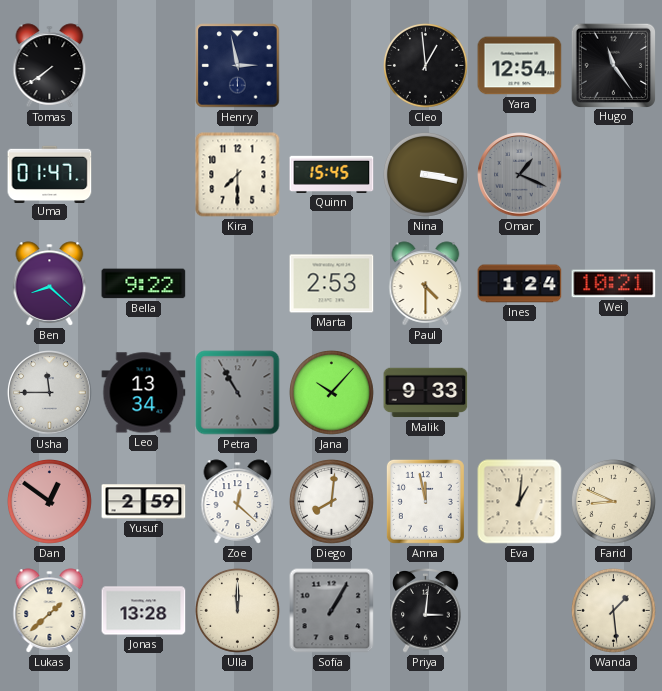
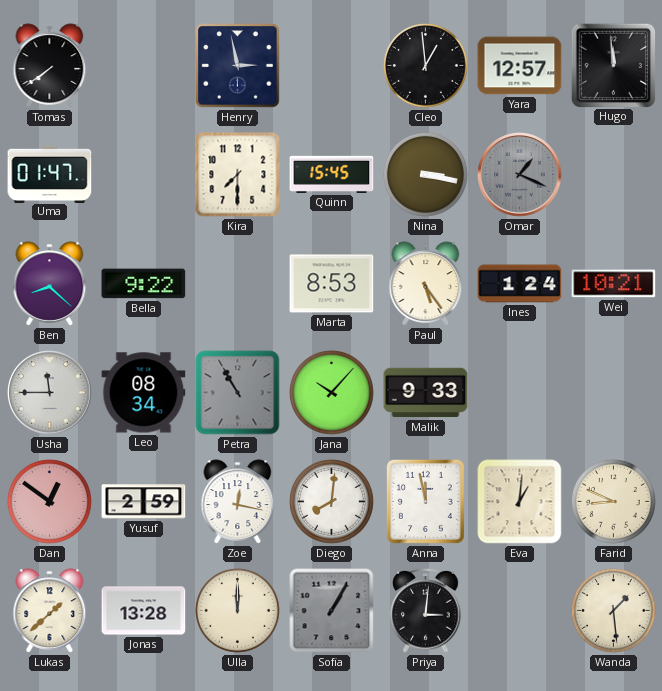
Yara: 12:54 -> 12:57
Hugo: 11:24 -> 11:59
Marta: 2:53 -> 8:53
Paul: 4:30 -> 5:24
Leo: 13:34 -> 08:34
Zoe: 12:22 -> 12:17
